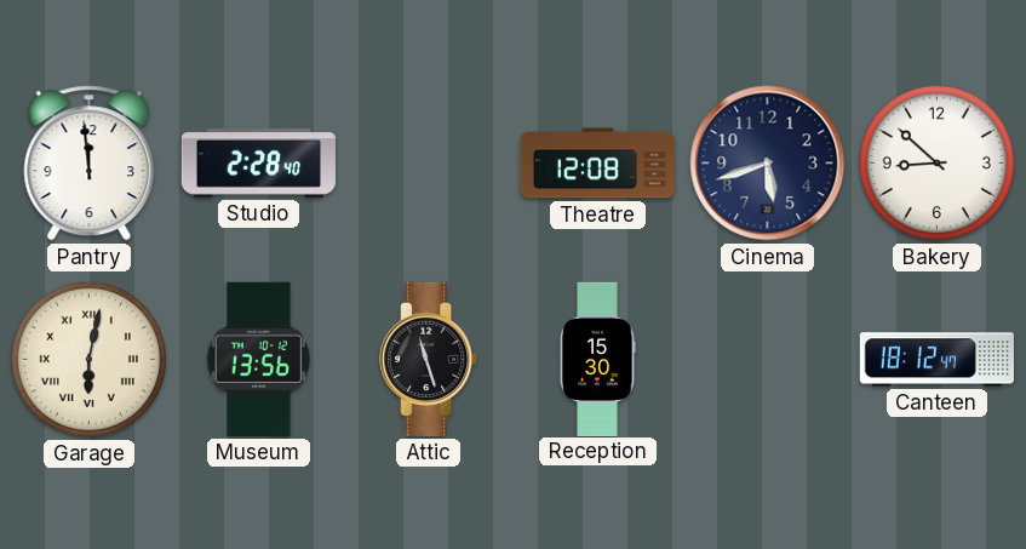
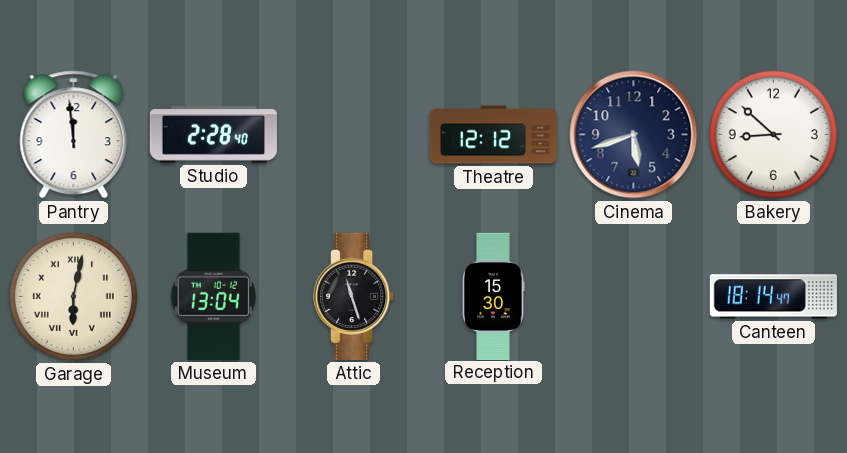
Theatre: 12:08 -> 12:12
Museum: 13:56 -> 13:04
Canteen: 18:12 -> 18:14
